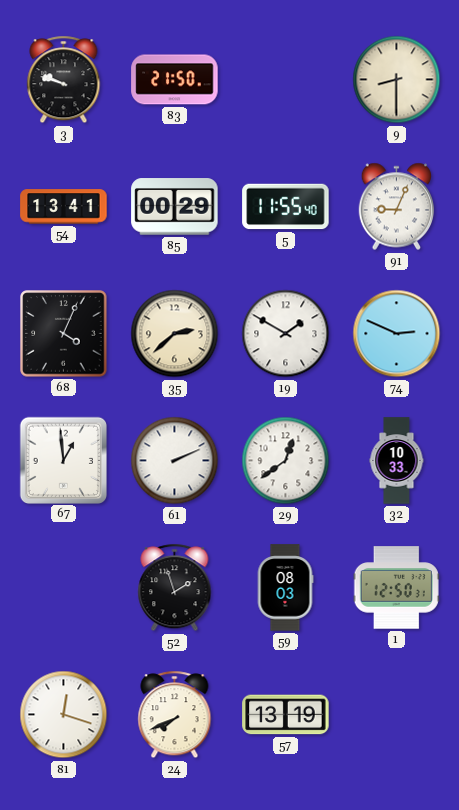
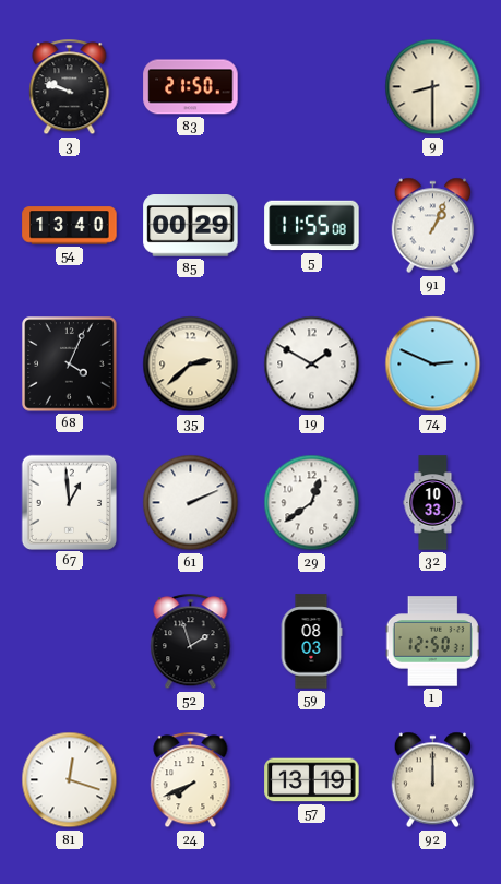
54: 13:41 -> 13:40
5: 11:55:40 -> 11:55:08
91: 9:04 -> 1:04
92: none -> 12:00
